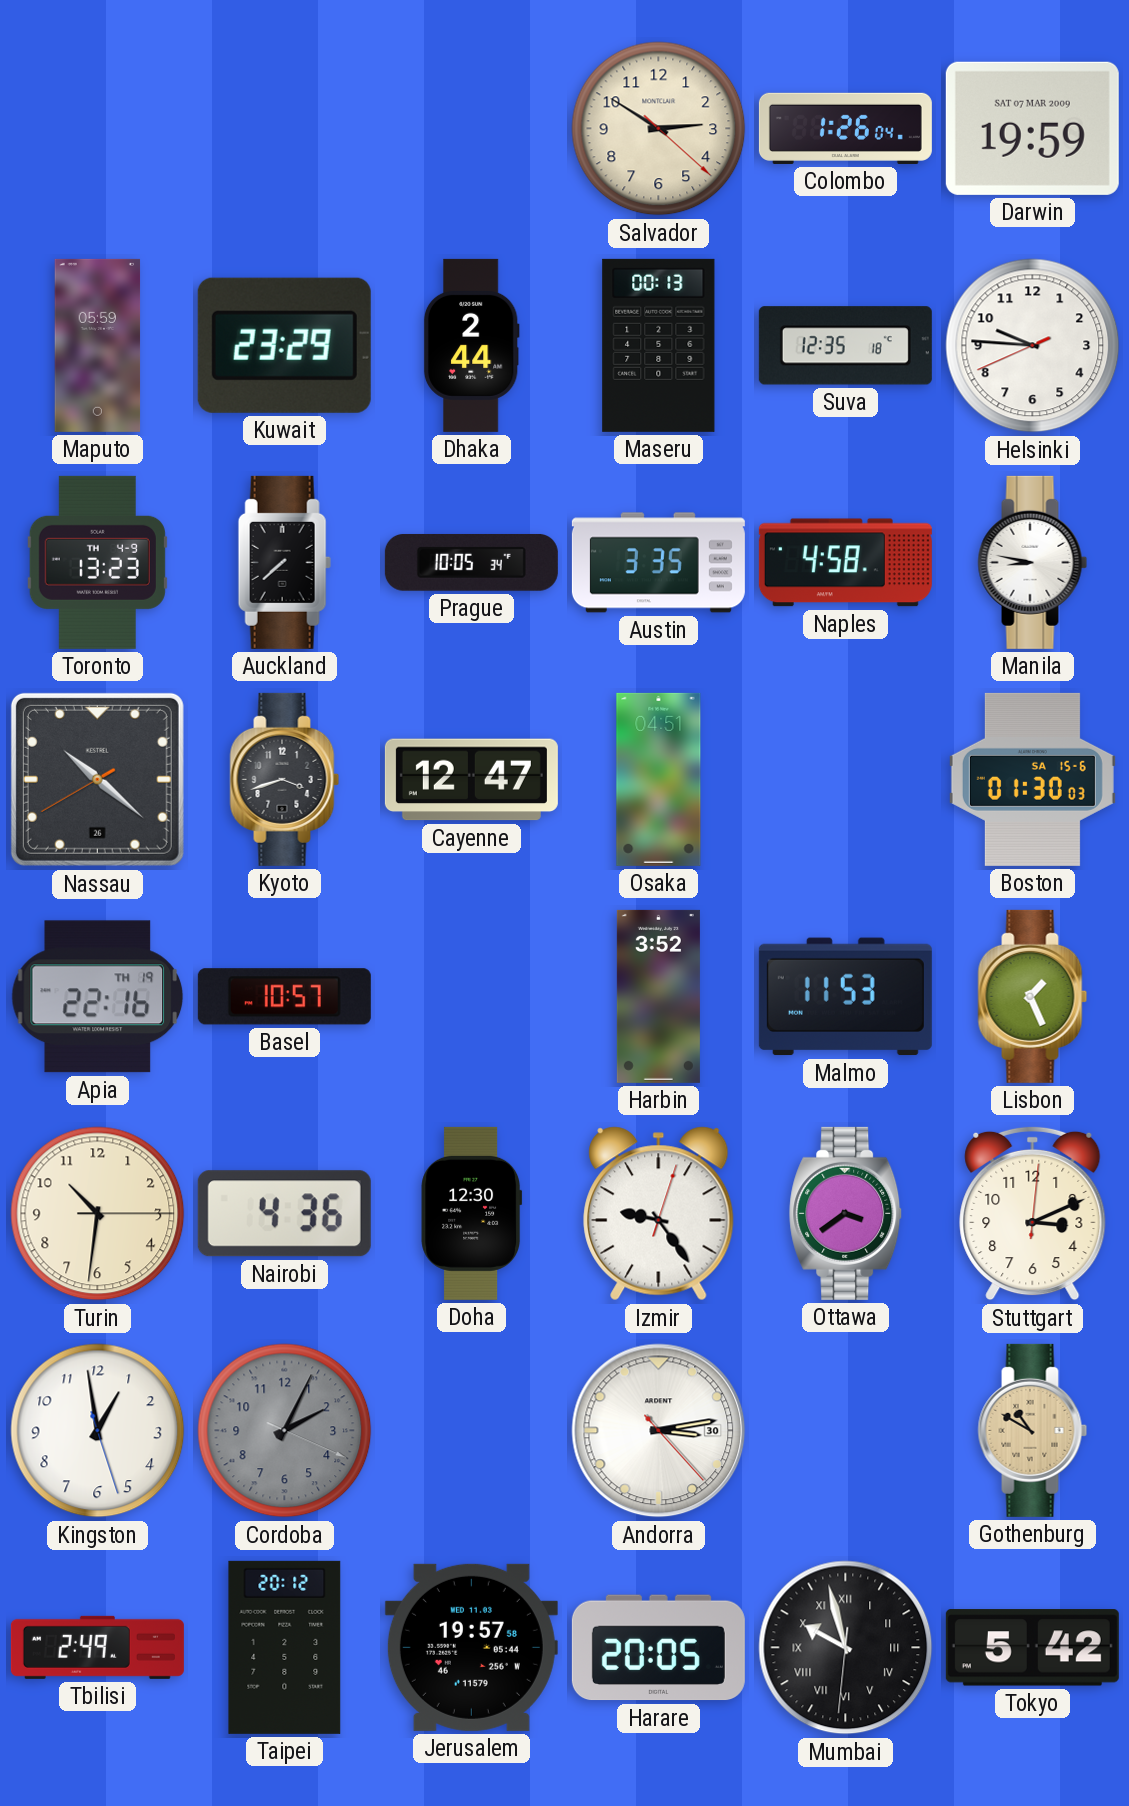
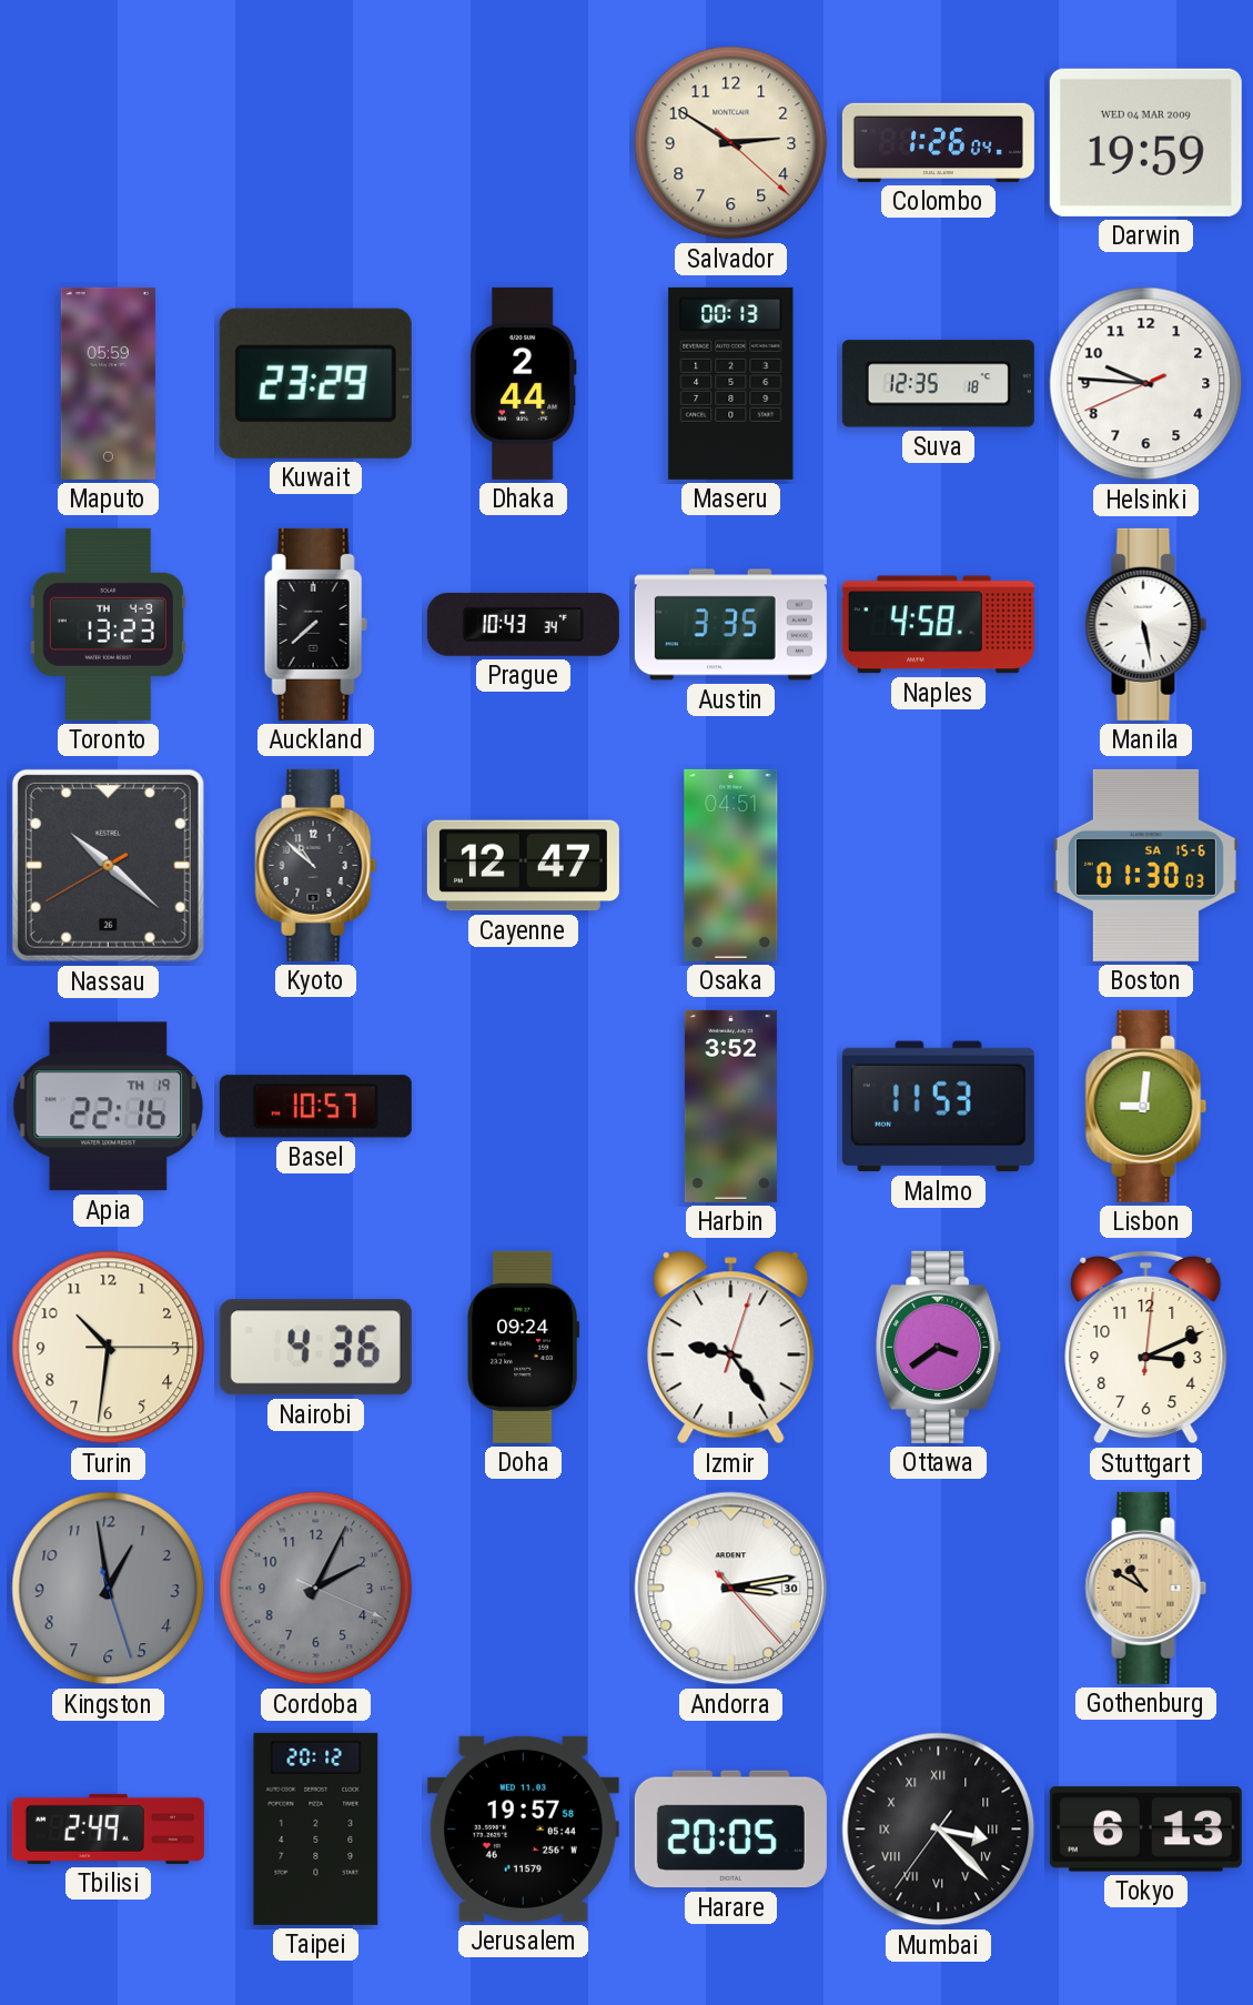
Darwin date: SAT 07 MAR 2009 -> WED 04 MAR 2009
Prague: 10:05 -> 10:43
Manila: 8:47 -> 5:28
Kyoto: 3:42 -> 10:52
Lisbon: 1:26 -> 9:01
Doha: 12:30 -> 09:24
Kingston dial: white -> grey
Mumbai: 9:57 -> 3:22
Tokyo: 5:42 -> 6:13
